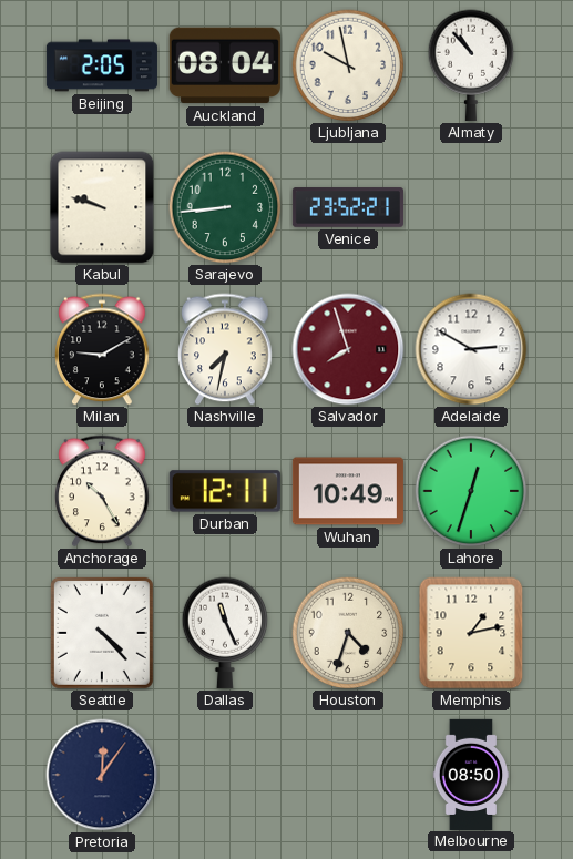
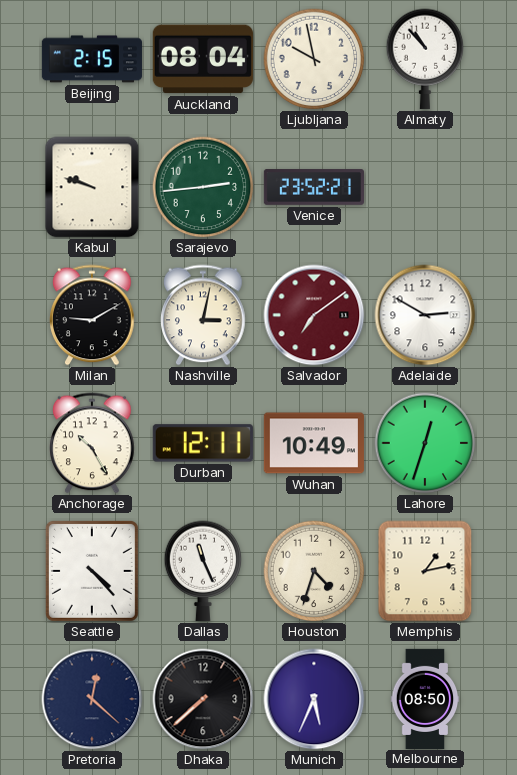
Beijing: 2:05 -> 2:15
Sarajevo: 8:44 -> 2:44
Nashville: 7:32 -> 3:02
Salvador: 7:57 -> 7:09
Pretoria: 12:06 -> 12:22
Dhaka: none -> 7:38
Munich: none -> 5:34
